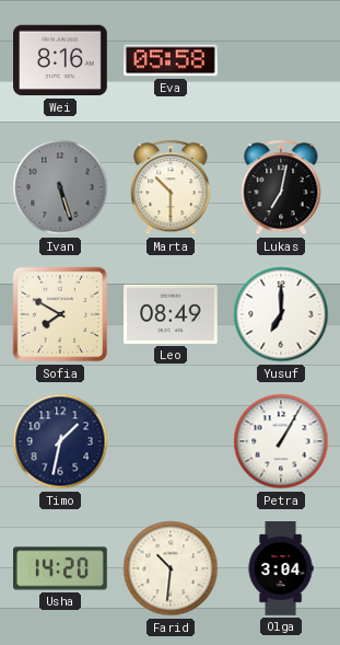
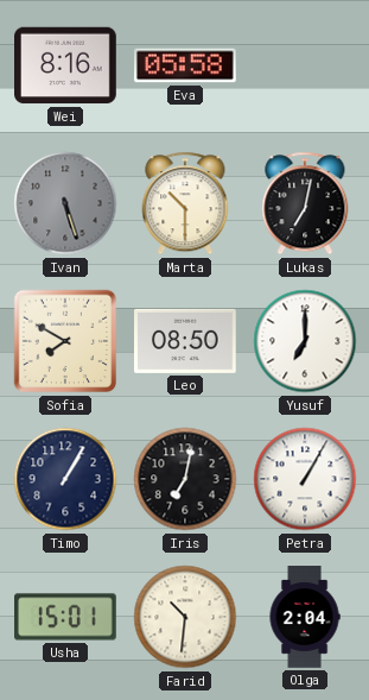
Leo: 08:49 -> 08:50
Timo: 1:32 -> 1:05
Iris: none -> 7:02
Usha: 14:20 -> 15:01
Olga: 3:04 -> 2:04
